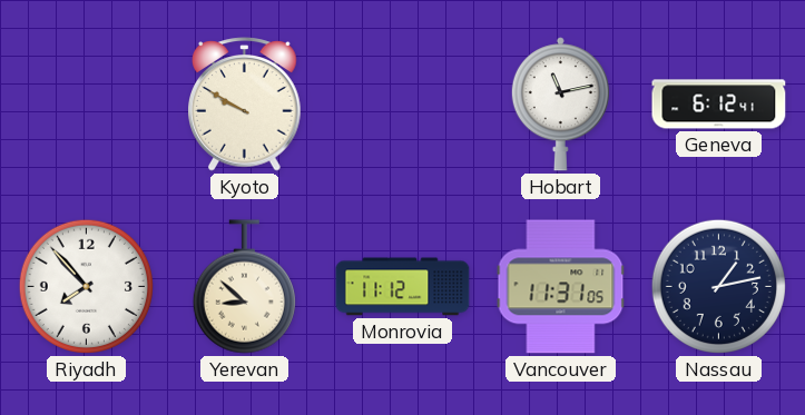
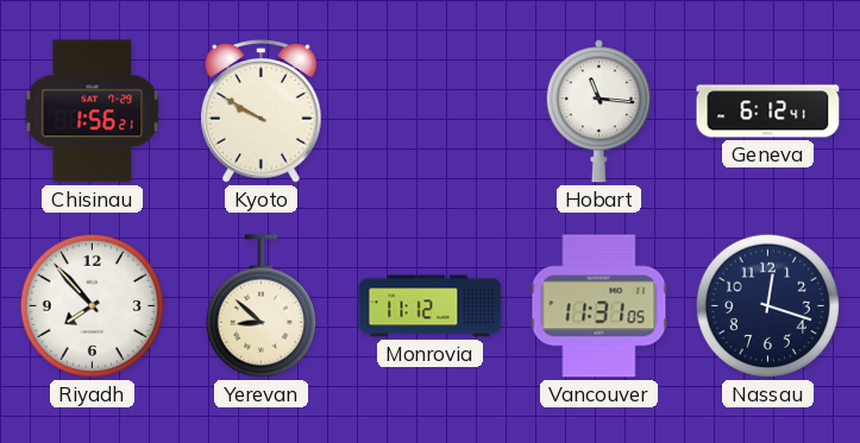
Chisinau: none -> 1:56
Hobart: 11:13 -> 11:16
Nassau: 1:13 -> 12:18
